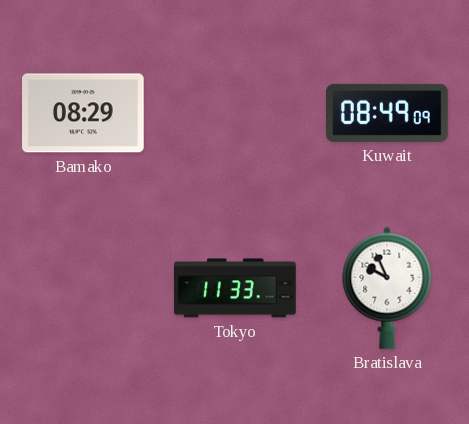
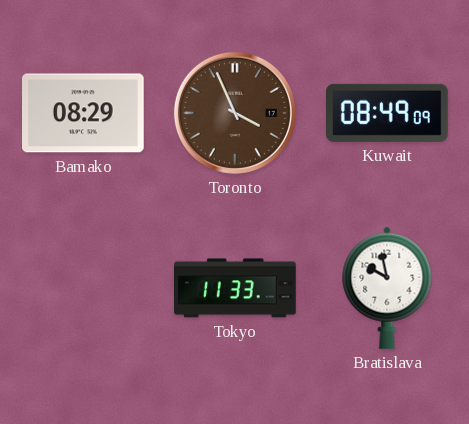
Toronto: none -> 3:56
Bratislava: 9:56 -> 9:58
